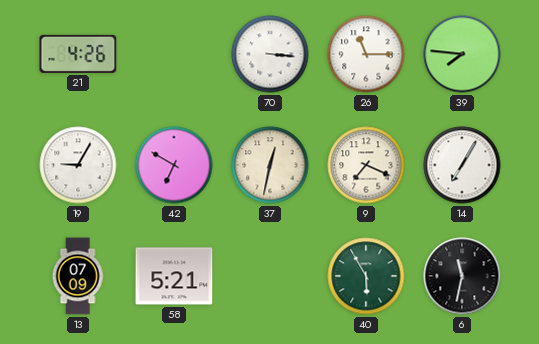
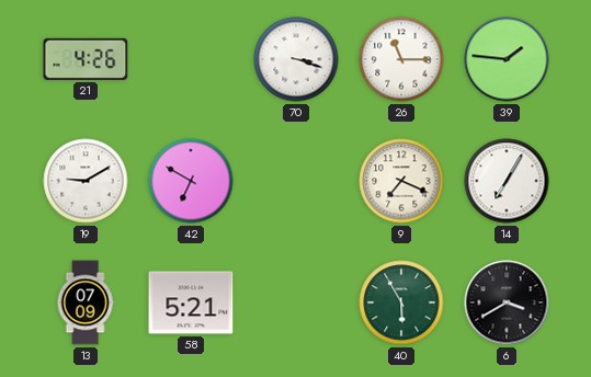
70: 3:16 -> 3:18
39: 7:46 -> 1:46
19: 9:05 -> 9:10
37: 12:32 -> none
6: 11:32 -> 3:40
